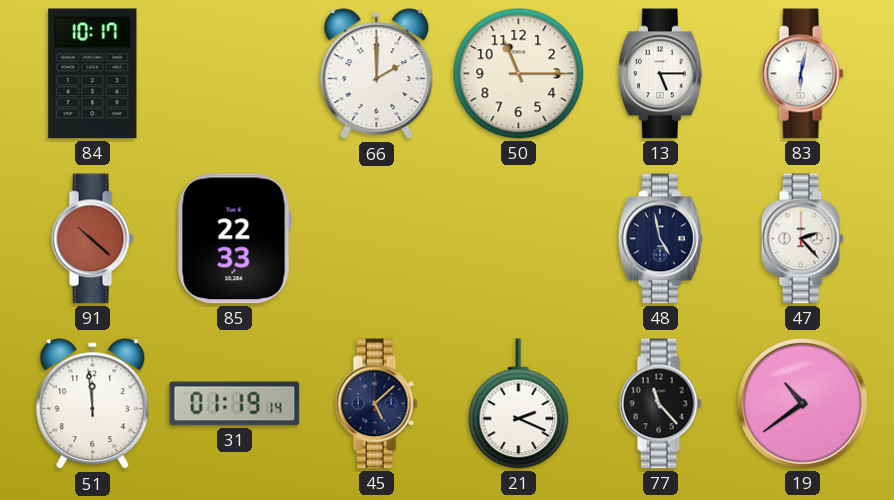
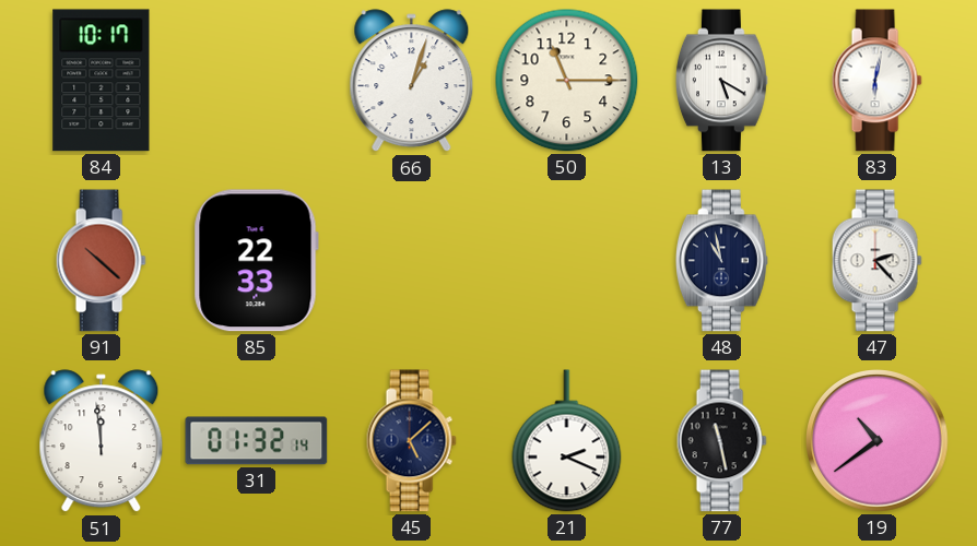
66: 2:00 -> 1:03
13: 5:15 -> 5:20
48: 4:58 -> 10:58
31: 01:19 -> 01:32
77: 11:23 -> 11:28
